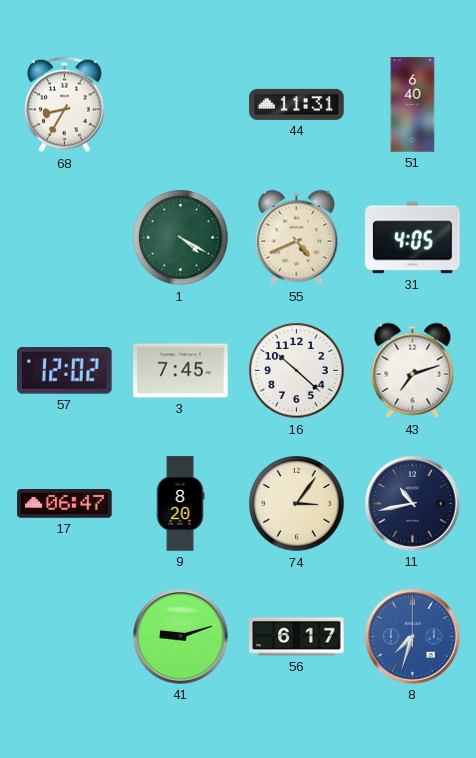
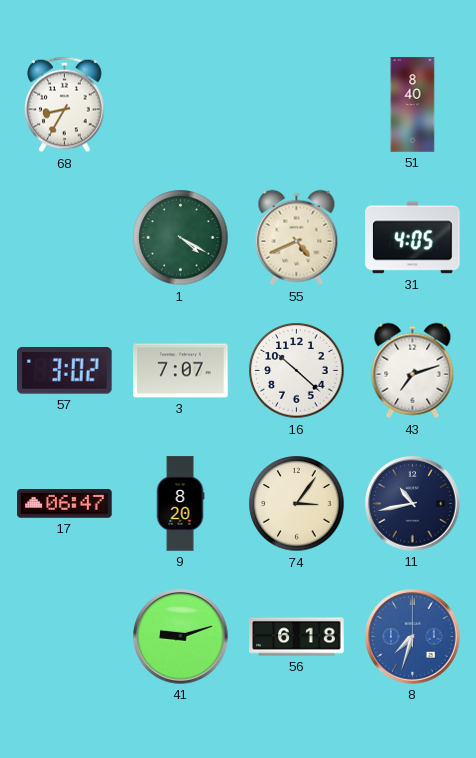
44: 11:31 -> none
51: 6:40 -> 8:40
57: 12:02 -> 3:02
3: 7:45 -> 7:07
56: 6:17 -> 6:18
